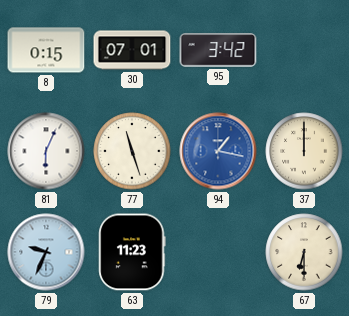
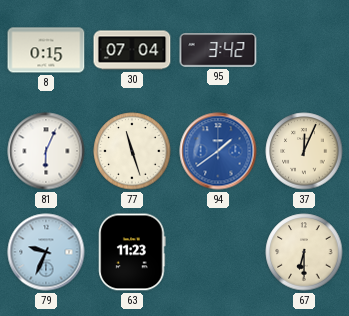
30: 07:01 -> 07:04
94: 1:17 -> 1:39
37: 12:00 -> 12:04
